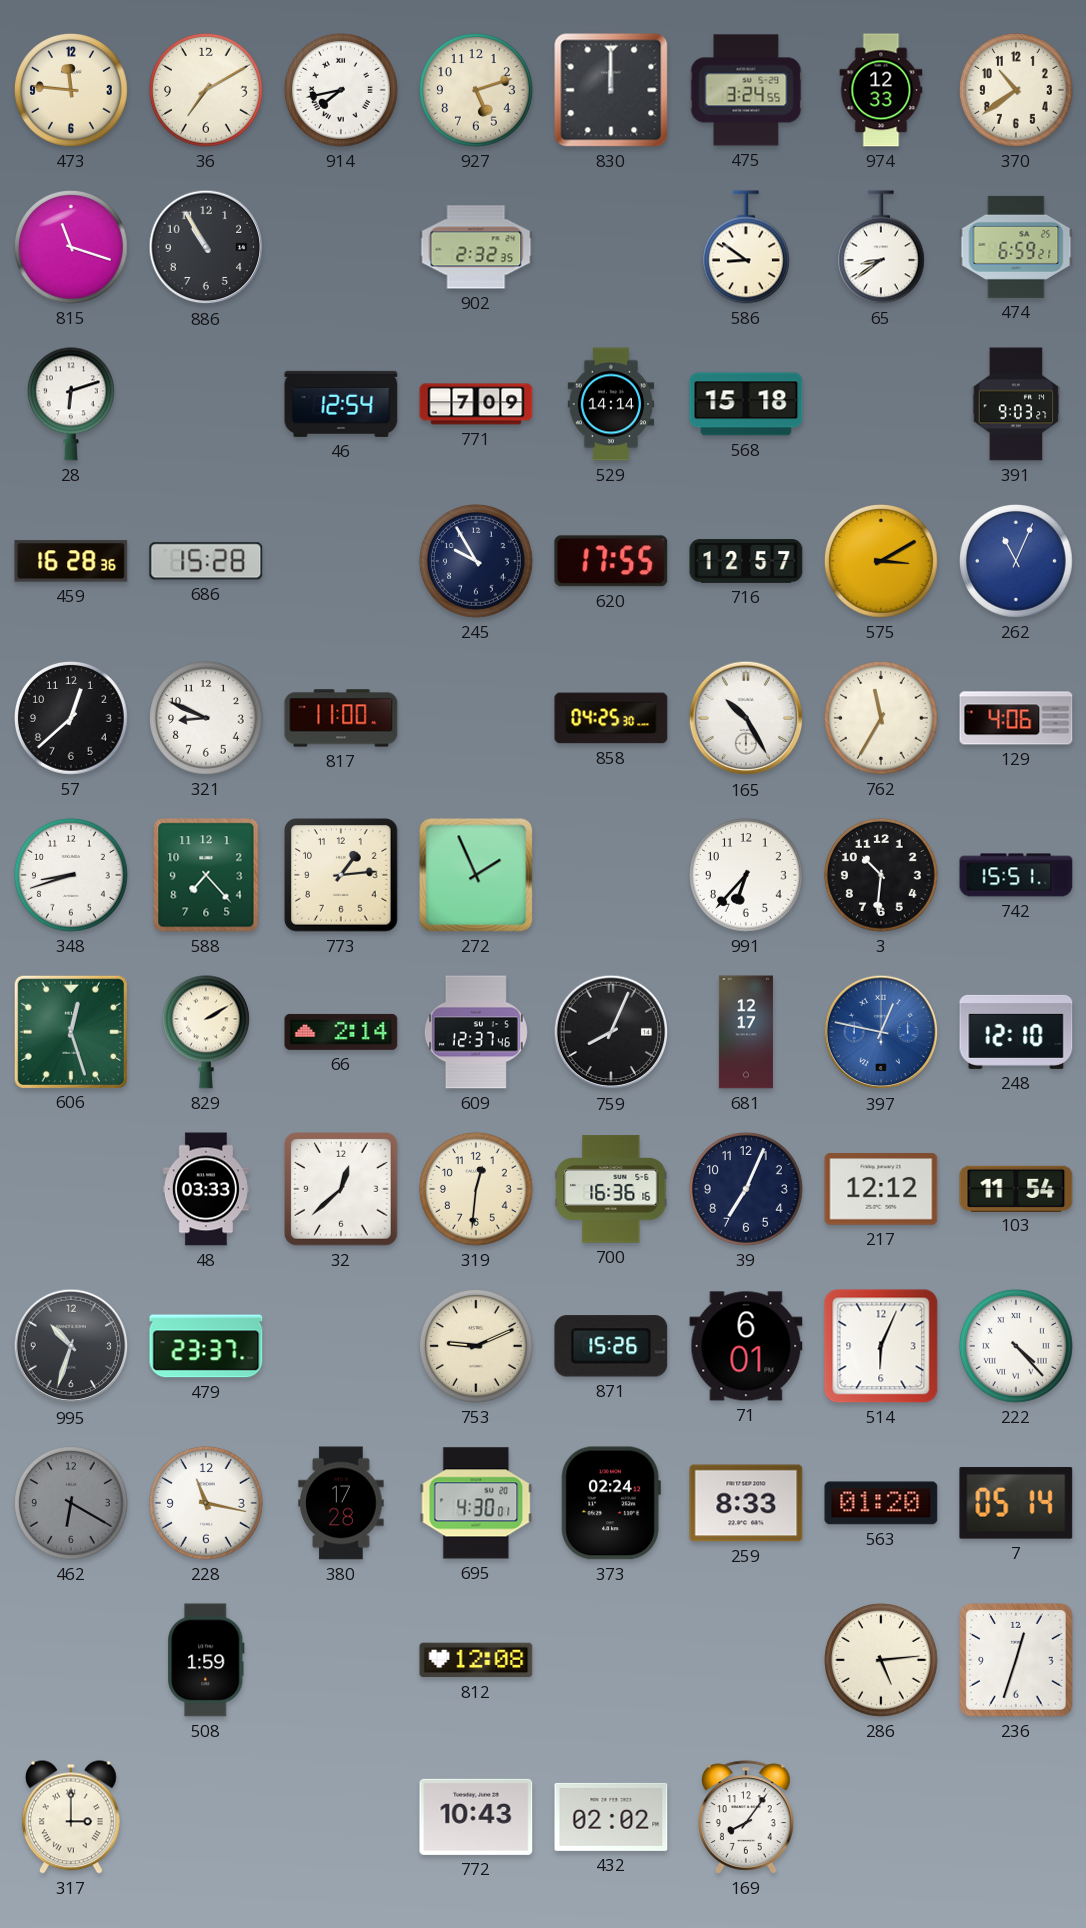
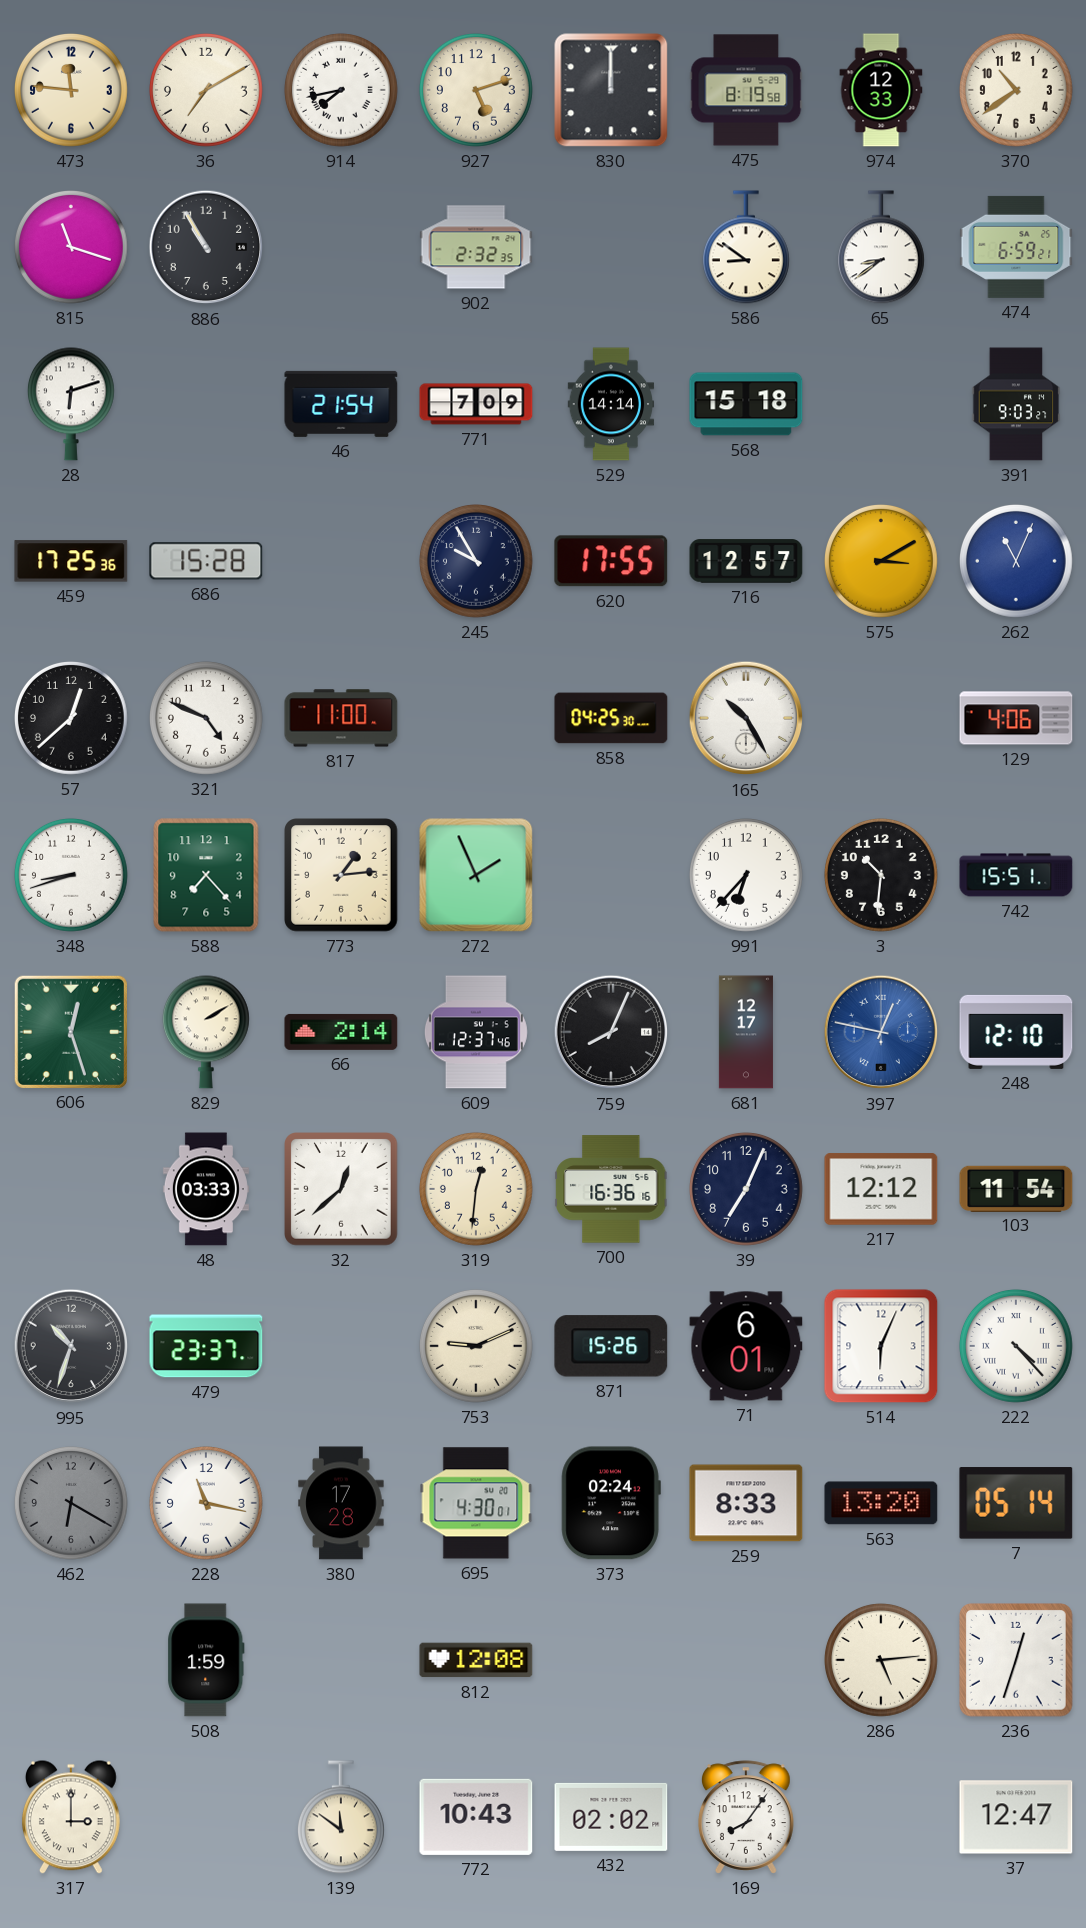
475: 3:24 -> 8:19
46: 12:54 -> 21:54
459: 16:28 -> 17:25
321: 8:49 -> 4:49
762: 11:35 -> none
563: 01:20 -> 13:20
139: none -> 11:51
37: none -> 12:47
